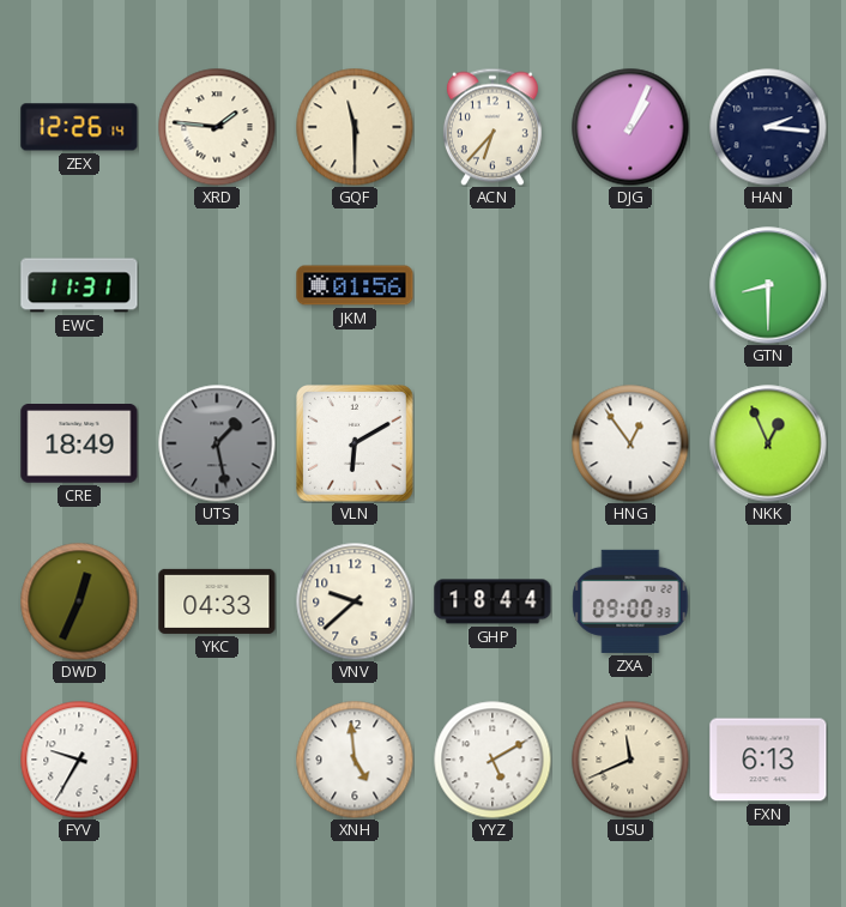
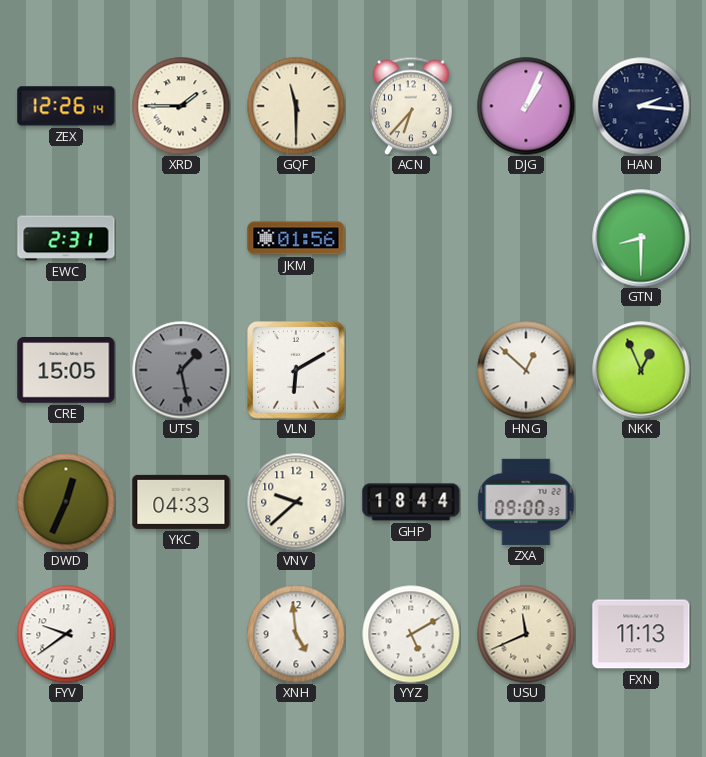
XRD: 1:46 -> 1:45
EWC: 11:31 -> 2:31
CRE: 18:49 -> 15:05
HNG: 12:54 -> 12:52
FYV: 9:35 -> 9:39
FXN: 6:13 -> 11:13
